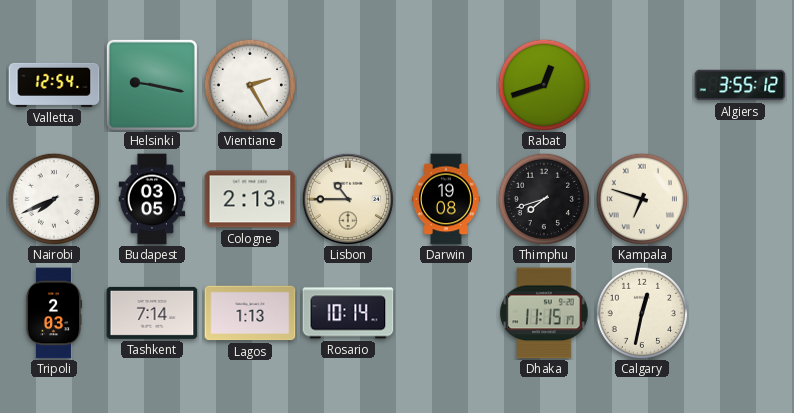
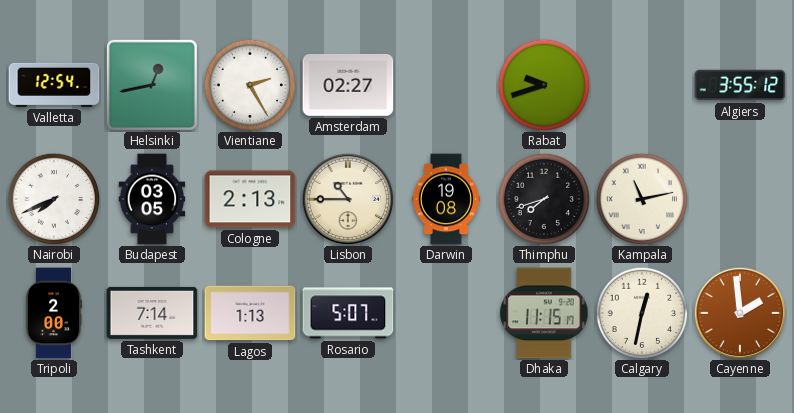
Helsinki: 9:17 -> 12:43
Amsterdam: none -> 02:27
Rabat: 12:42 -> 9:42
Kampala: 6:48 -> 11:13
Tripoli: 2:03 -> 2:00
Rosario: 10:14 -> 5:07
Cayenne: none -> 1:59
